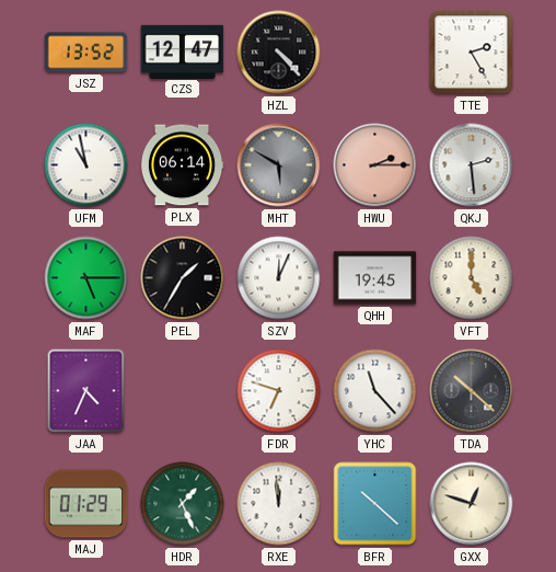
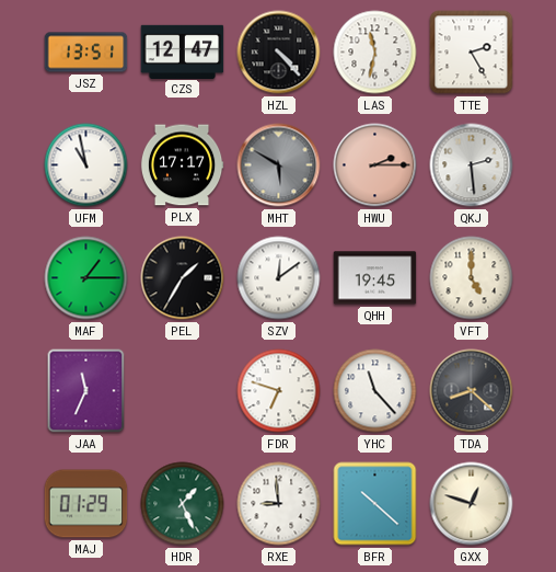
JSZ: 13:52 -> 13:51
LAS: none -> 11:32
PLX: 06:14 -> 17:17
MAF: 5:15 -> 1:15
SZV: 12:04 -> 12:09
JAA: 4:34 -> 11:34
TDA: 10:22 -> 8:22
RXE: 11:59 -> 8:59
